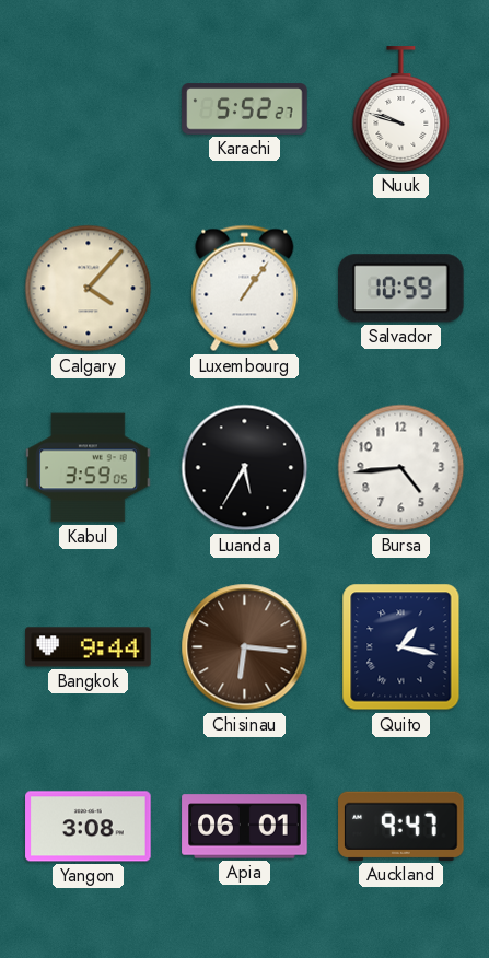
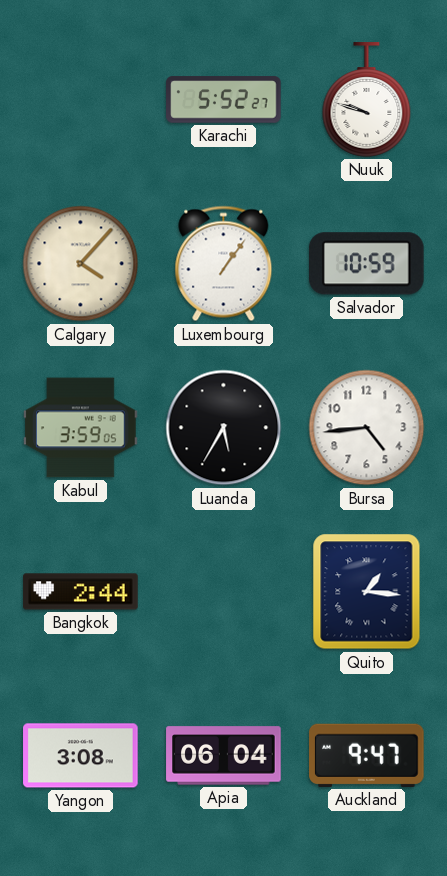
Bangkok: 9:44 -> 2:44
Chisinau: 6:16 -> none
Quito: 1:17 -> 1:16
Apia: 06:01 -> 06:04
